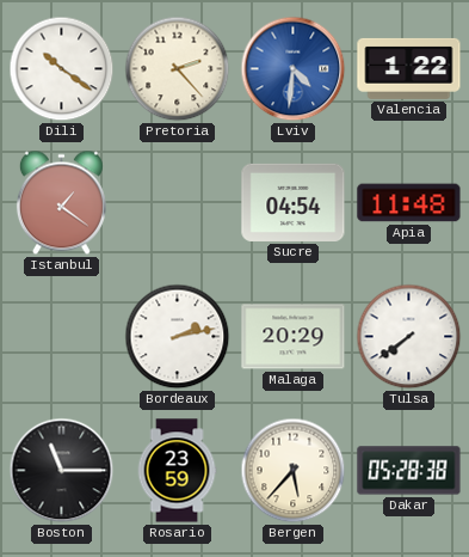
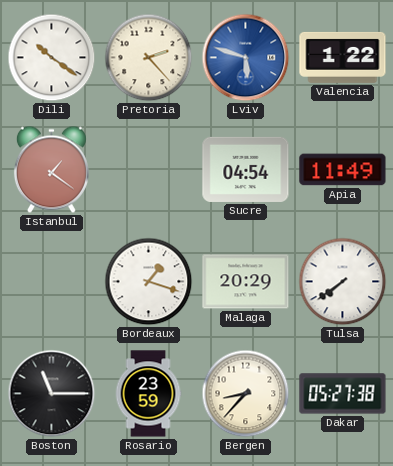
Lviv: 4:31 -> 5:48
Apia: 11:48 -> 11:49
Bordeaux: 2:13 -> 1:18
Bergen: 5:37 -> 8:37
Dakar: 05:28 -> 05:27
